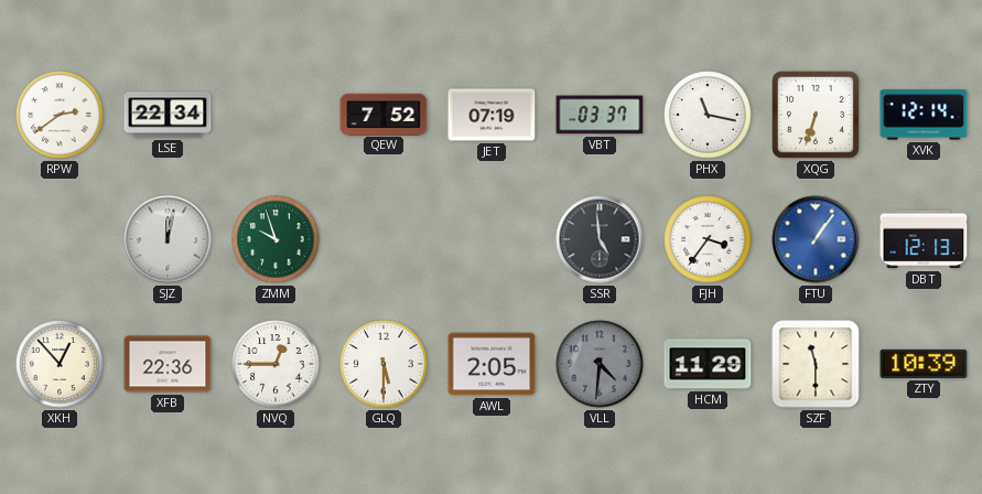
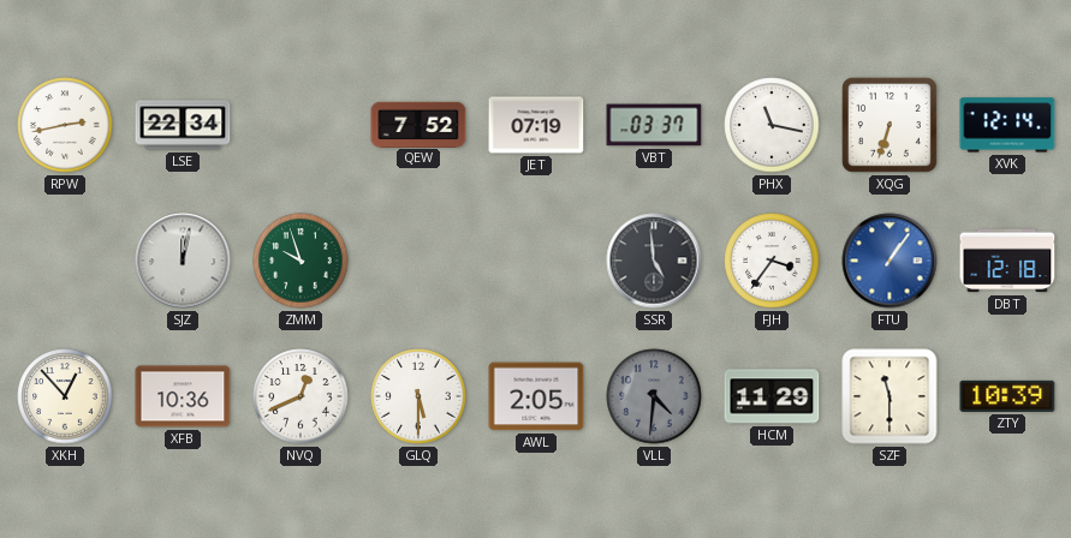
RPW: 2:39 -> 2:43
DBT: 12:13 -> 12:18
XFB: 22:36 -> 10:36
NVQ: 12:45 -> 12:41
